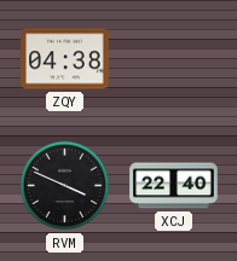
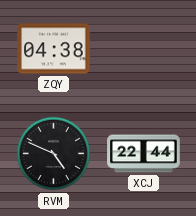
RVM: 3:49 -> 4:49
XCJ: 22:40 -> 22:44
